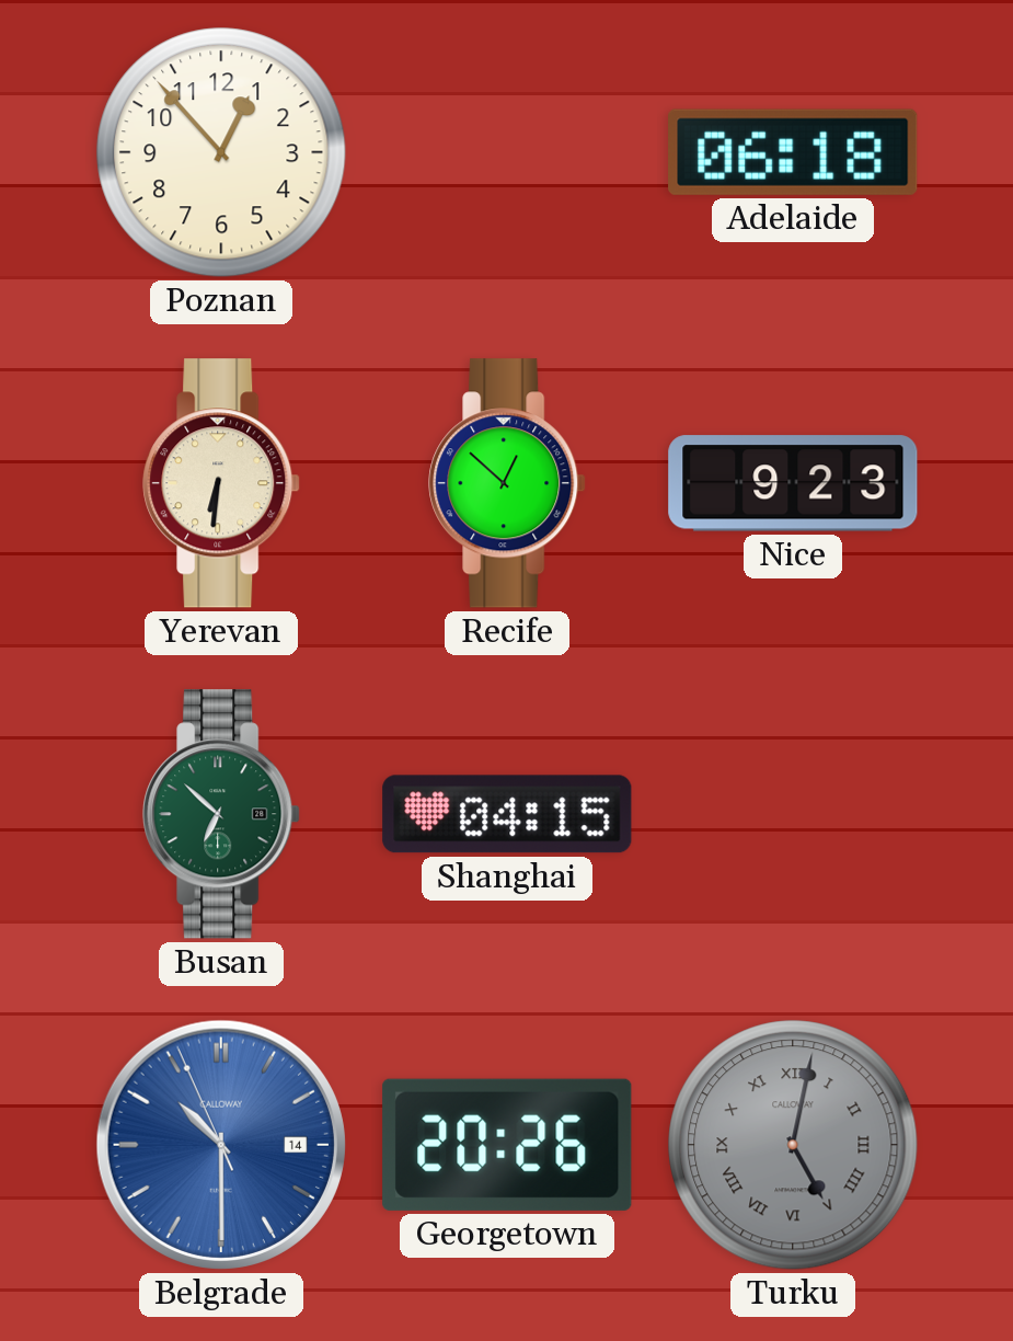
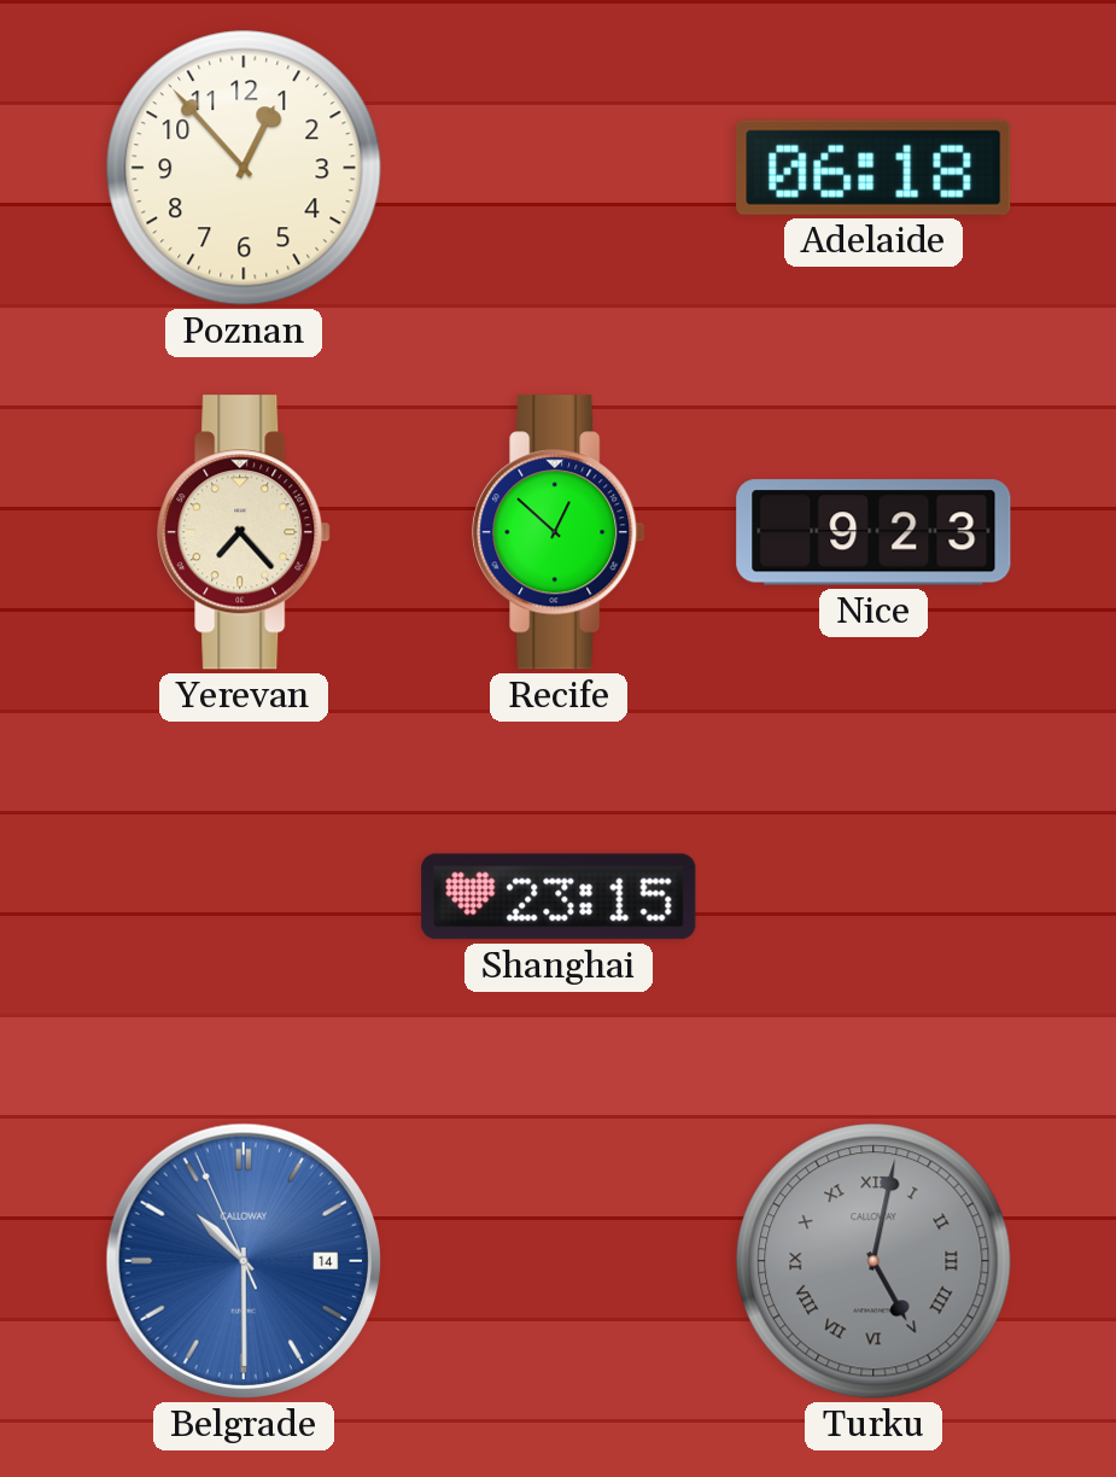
Yerevan: 6:31 -> 7:23
Busan: 6:52 -> none
Shanghai: 04:15 -> 23:15
Georgetown: 20:26 -> none
